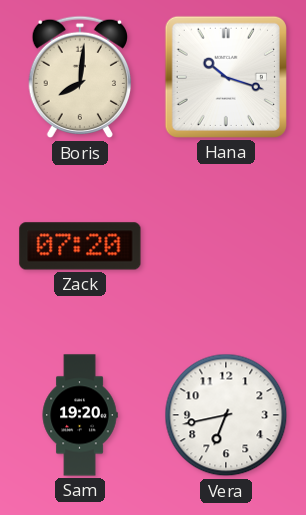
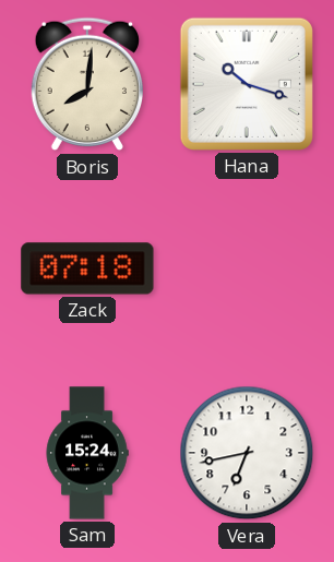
Zack: 07:20 -> 07:18
Sam: 19:20 -> 15:24
